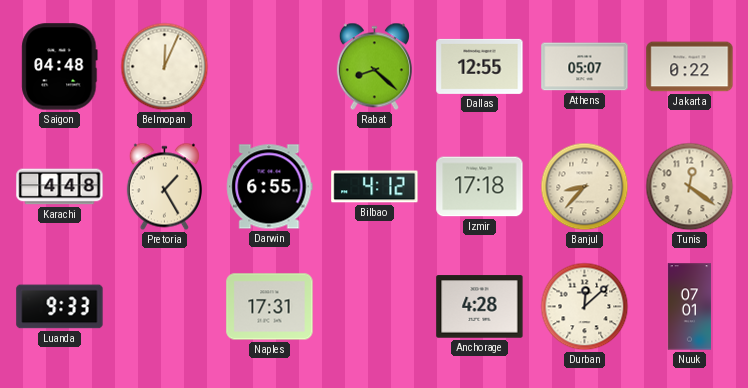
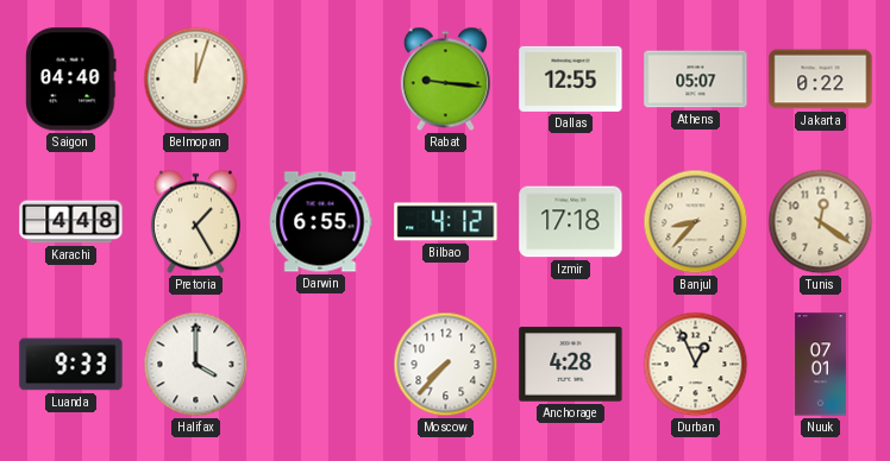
Saigon: 04:48 -> 04:40
Belmopan: 12:04 -> 12:03
Rabat: 8:22 -> 9:16
Halifax: none -> 4:00
Naples: 17:31 -> none
Moscow: none -> 7:37
Durban: 12:08 -> 12:56
